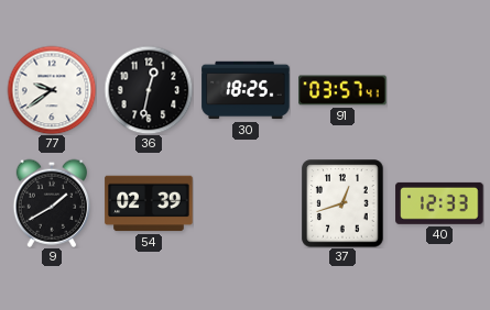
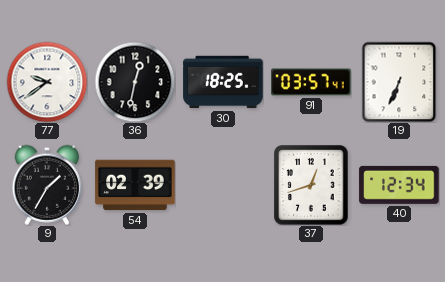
19: none -> 6:34
9: 1:40 -> 1:35
40: 12:33 -> 12:34
